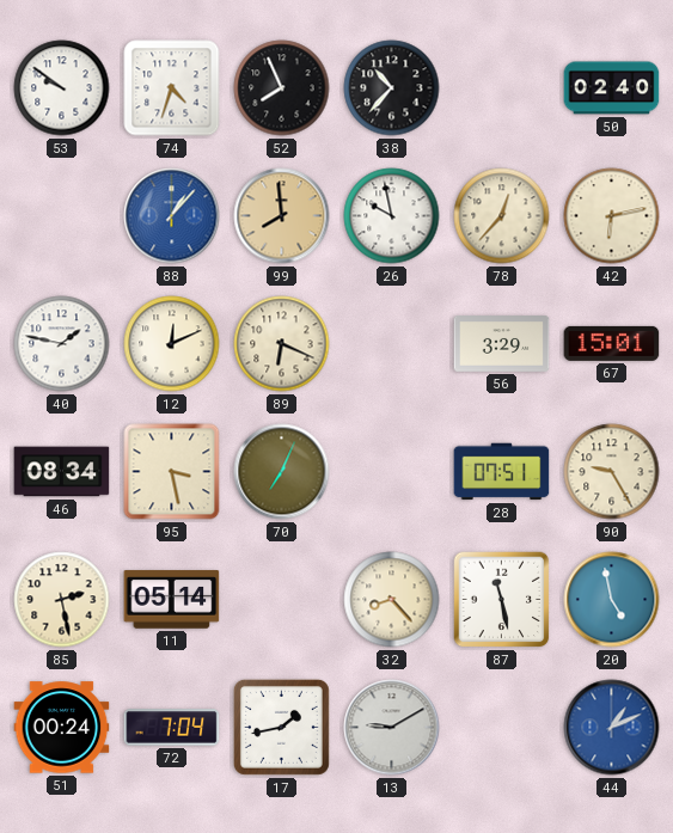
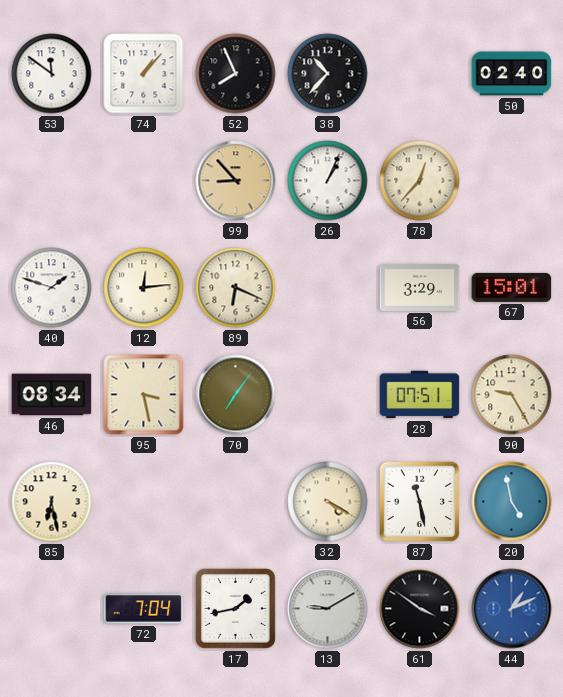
53: 9:51 -> 11:51
74: 4:33 -> 1:07
88: 1:07 -> none
99: 7:59 -> 8:53
26: 9:58 -> 1:04
42: 6:13 -> none
40: 1:47 -> 1:48
12: 12:11 -> 12:14
70: 7:04 -> 7:06
85: 2:28 -> 6:28
11: 05:14 -> none
32: 8:23 -> 4:20
51: 00:24 -> none
61: none -> 3:51
